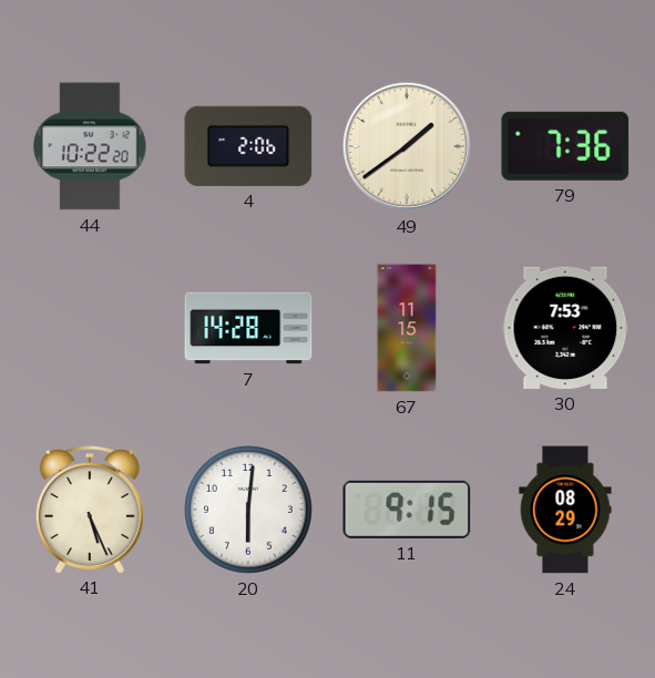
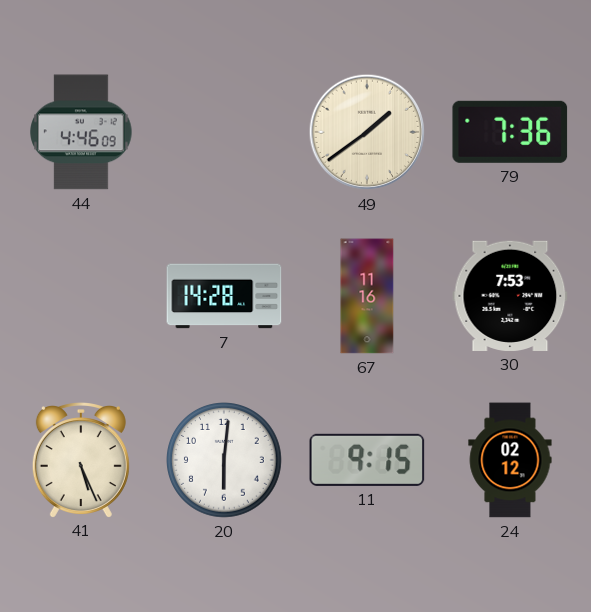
44: 10:22 -> 4:46
4: 2:06 -> none
67: 11:15 -> 11:16
24: 08:29 -> 02:12
